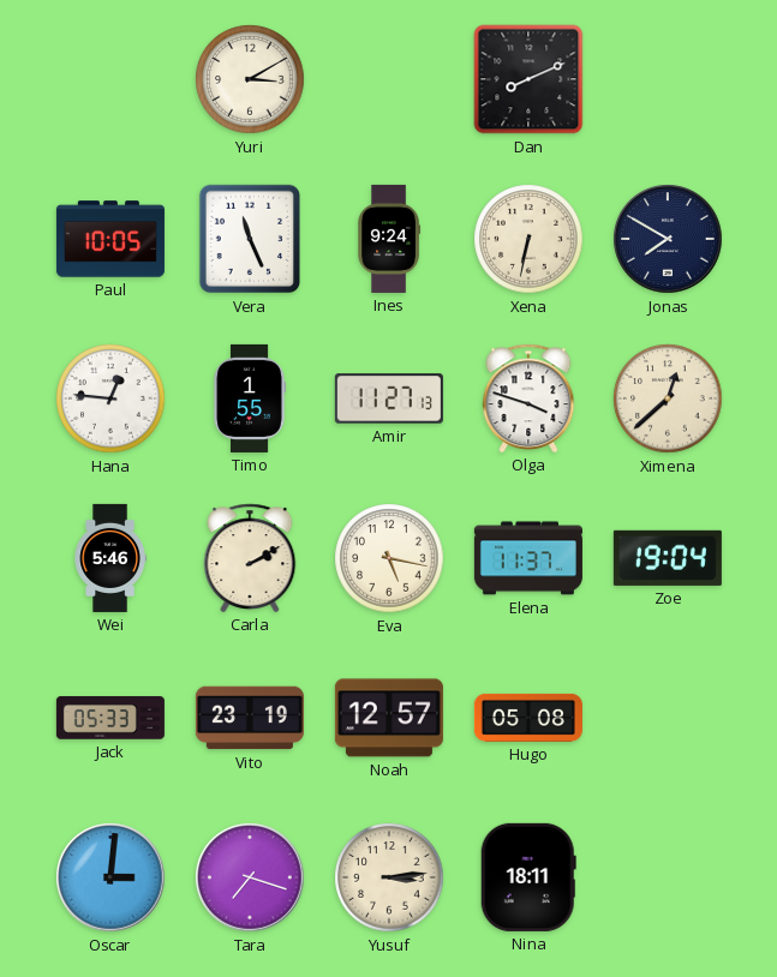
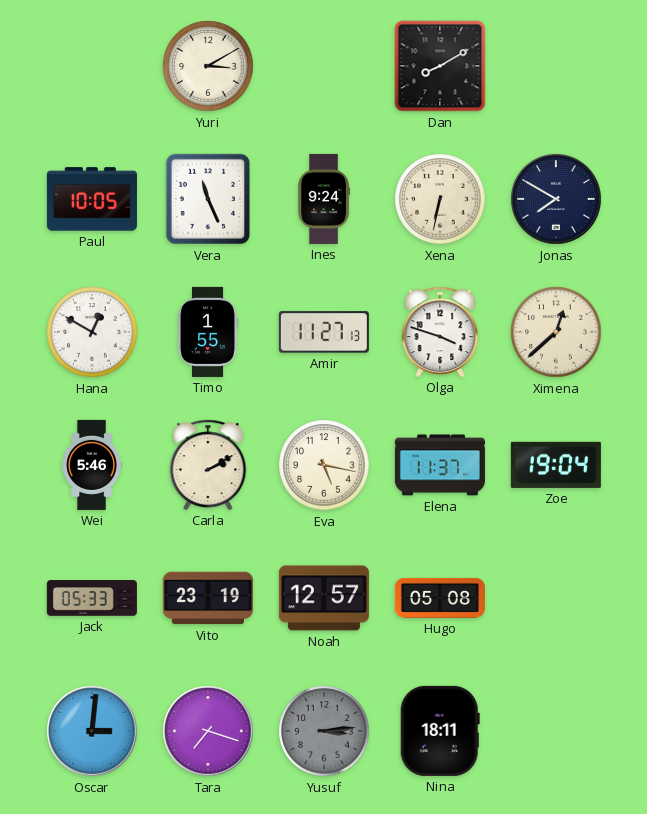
Dan: 8:11 -> 8:10
Hana: 12:46 -> 12:50
Yusuf dial: cream -> grey
